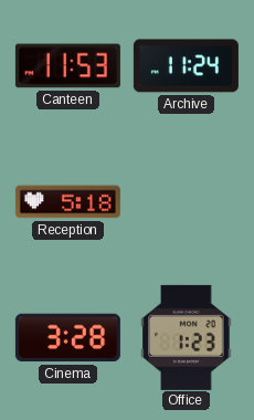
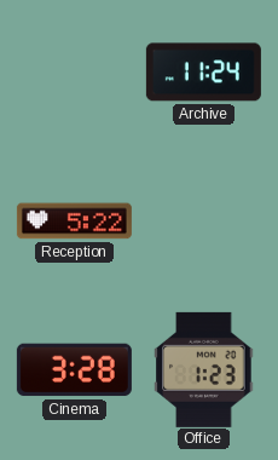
Canteen: 11:53 -> none
Reception: 5:18 -> 5:22
